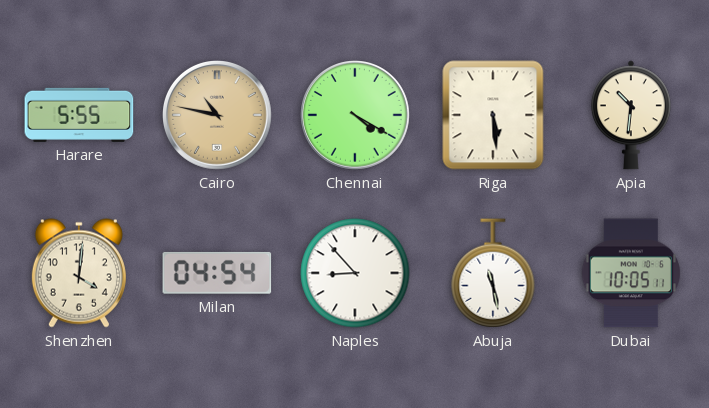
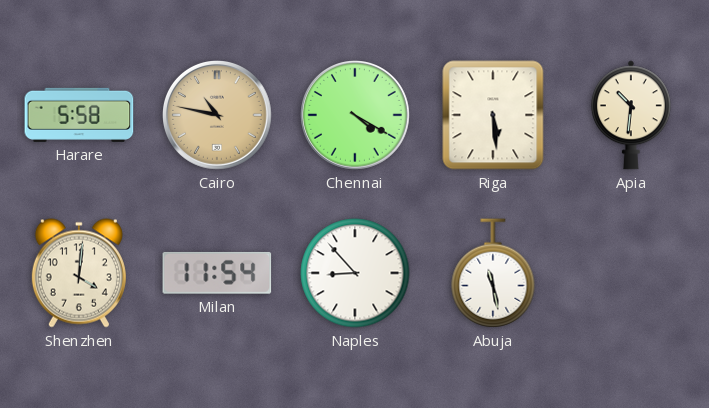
Harare: 5:55 -> 5:58
Milan: 04:54 -> 11:54
Dubai: 10:05 -> none
